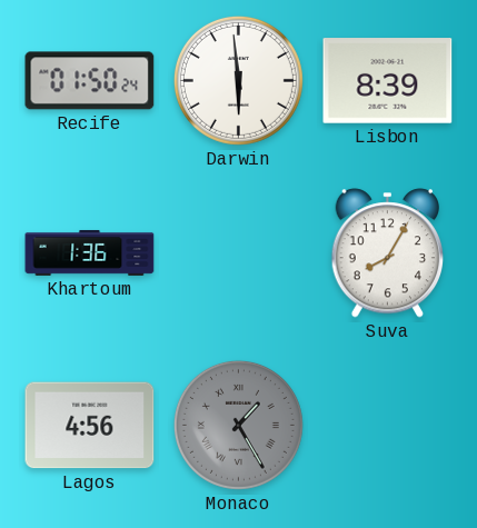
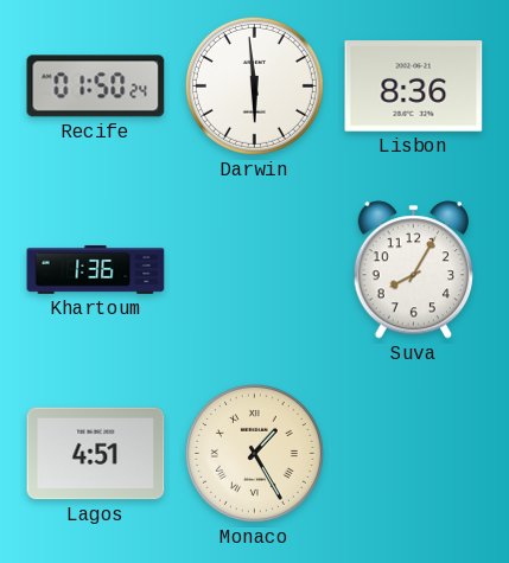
Lisbon: 8:39 -> 8:36
Lagos: 4:56 -> 4:51
Monaco dial: grey -> cream
